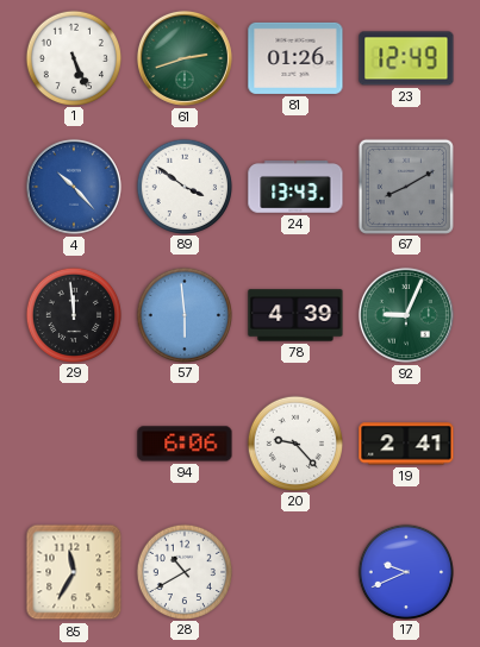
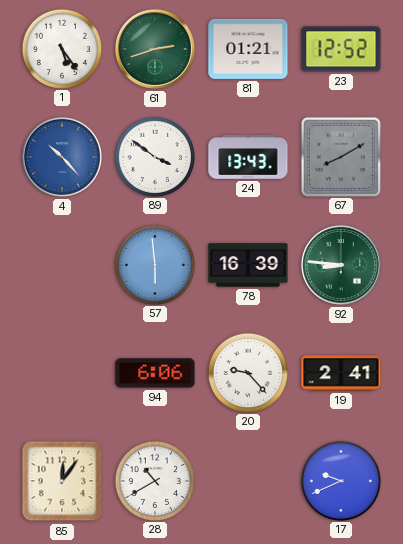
1: 5:26 -> 5:24
81: 01:26 -> 01:21
23: 12:49 -> 12:52
29: 11:59 -> none
78: 4:39 -> 16:39
92: 9:04 -> 8:46
85: 11:35 -> 12:06
